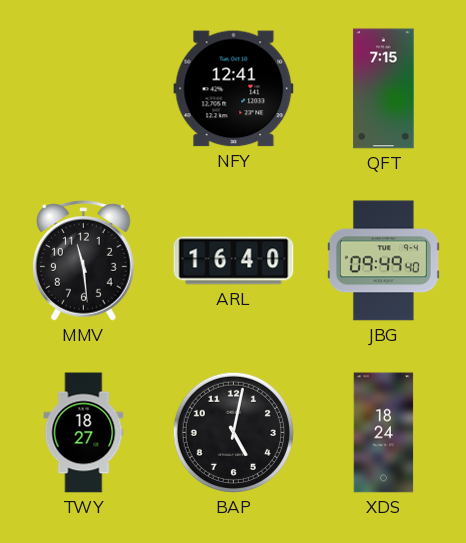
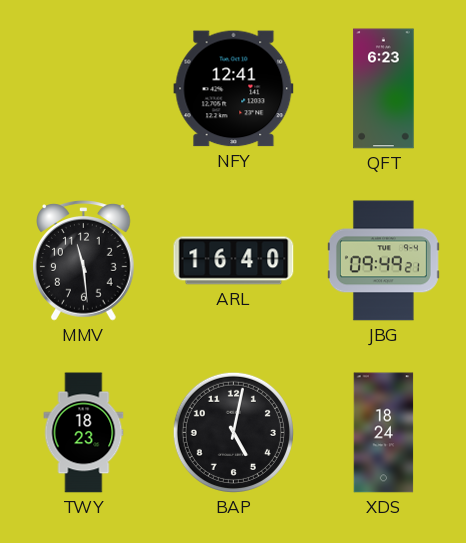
QFT: 7:15 -> 6:23
JBG: 09:49:40 -> 09:49:21
TWY: 18:27 -> 18:23
